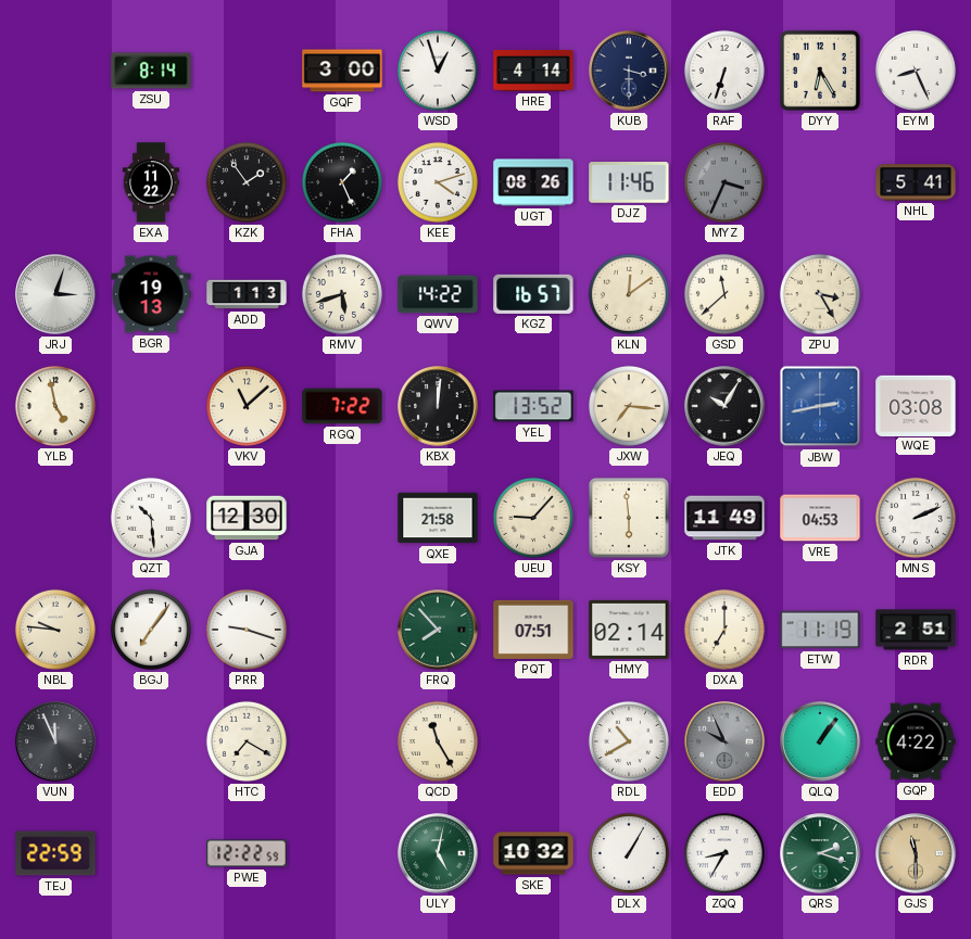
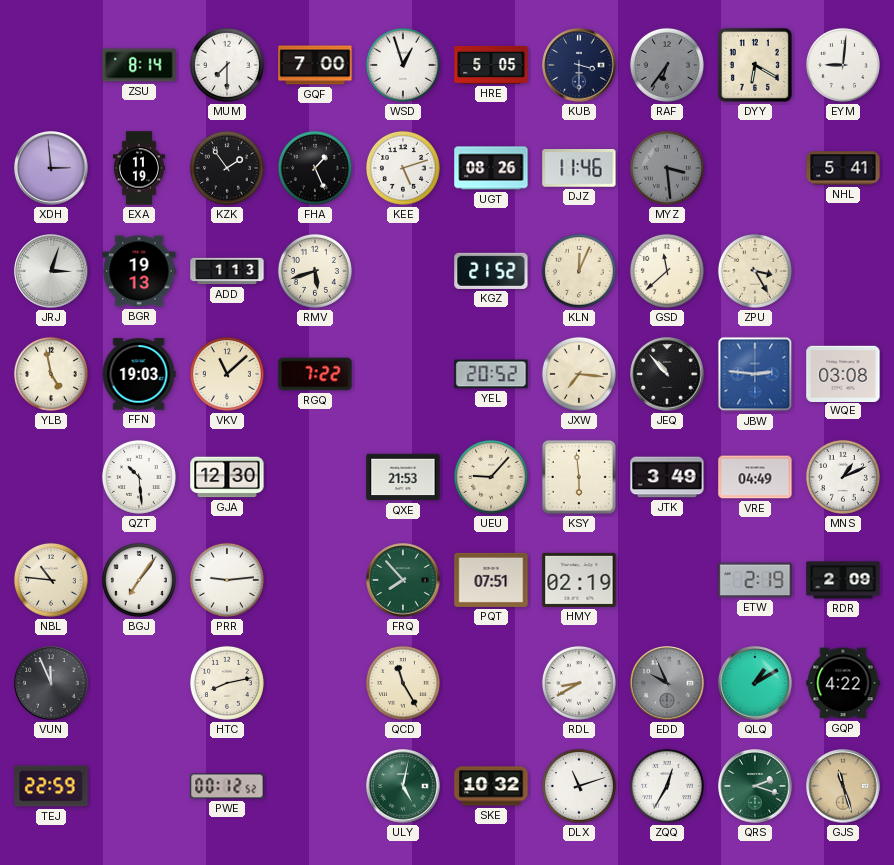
MUM: none -> 7:30
GQF: 3:00 -> 7:00
HRE: 4:14 -> 5:05
RAF: 6:33 -> 6:36
RAF dial: white -> grey
DYY: 6:25 -> 6:20
EYM: 8:26 -> 9:01
XDH: none -> 2:59
EXA: 11:22 -> 11:19
KEE: 4:12 -> 5:12
MYZ: 3:34 -> 3:29
QWV: 14:22 -> none
KGZ: 16:57 -> 21:52
KLN: 12:09 -> 12:04
FFN: none -> 19:03
KBX: 12:01 -> none
YEL: 13:52 -> 20:52
JEQ: 10:05 -> 10:53
JBW: 2:43 -> 2:46
QXE: 21:58 -> 21:53
JTK: 11:49 -> 3:49
VRE: 04:53 -> 04:49
MNS: 2:11 -> 1:11
NBL: 9:46 -> 10:46
PRR: 9:18 -> 9:14
HMY: 02:14 -> 02:19
DXA: 7:00 -> none
ETW: 11:19 -> 2:19
RDR: 2:51 -> 2:09
HTC: 7:20 -> 8:13
RDL: 10:40 -> 8:40
QLQ: 1:06 -> 1:10
PWE: 12:22 -> 00:12
DLX: 1:05 -> 11:12
ZQQ: 8:35 -> 12:35
GJS: 11:30 -> 11:27
